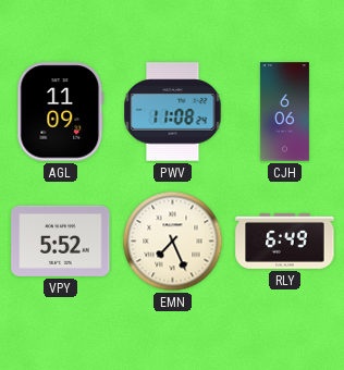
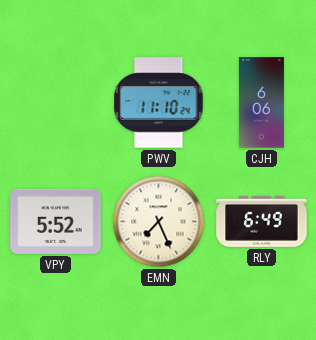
AGL: 11:09 -> none
PWV: 11:08 -> 11:10
